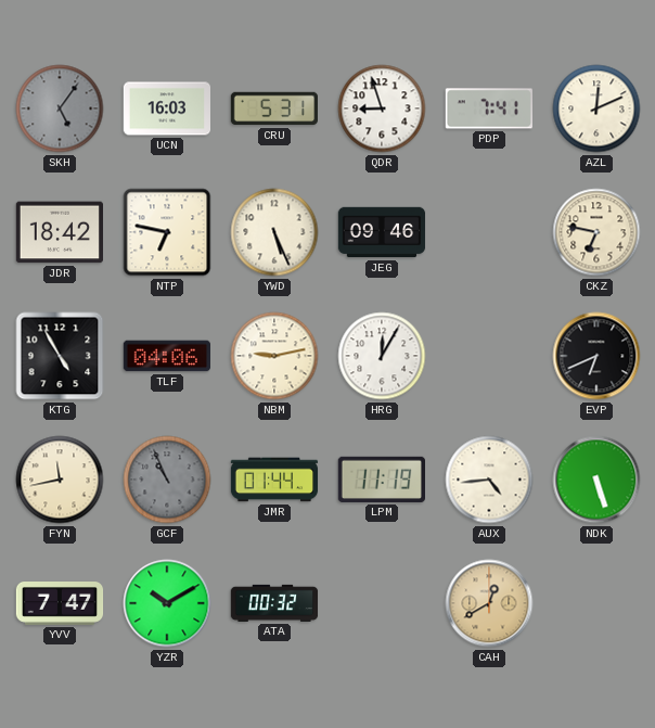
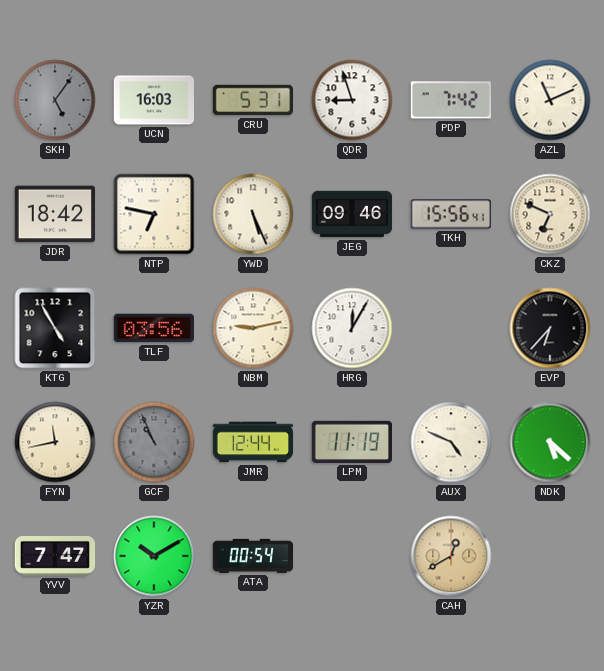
PDP: 7:41 -> 7:42
AZL: 12:11 -> 11:11
TKH: none -> 15:56
CKZ: 6:47 -> 6:49
TLF: 04:06 -> 03:56
EVP: 6:41 -> 6:37
JMR: 01:44 -> 12:44
AUX: 4:44 -> 4:49
NDK: 5:27 -> 5:22
ATA: 00:32 -> 00:54
